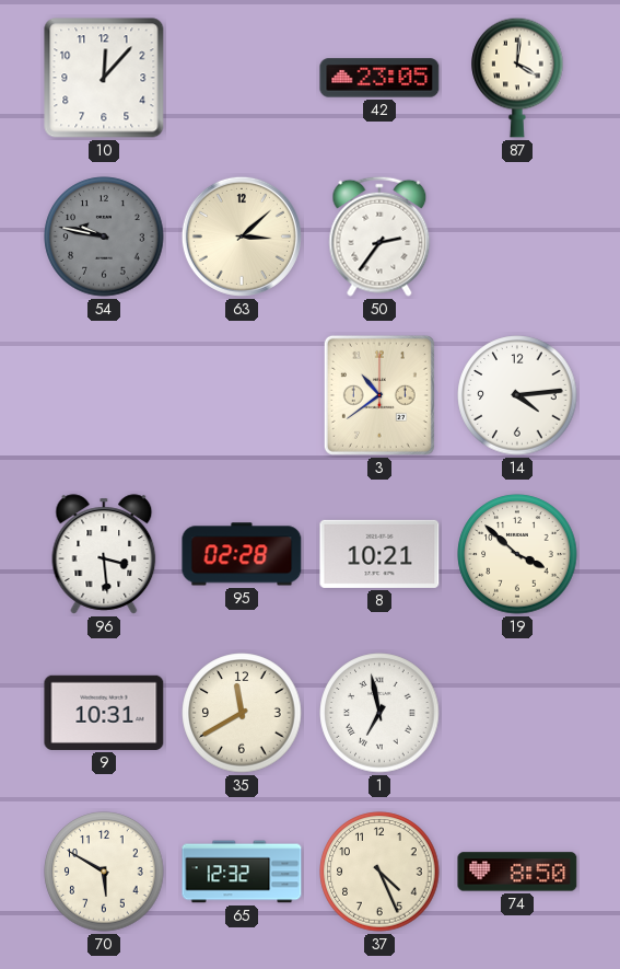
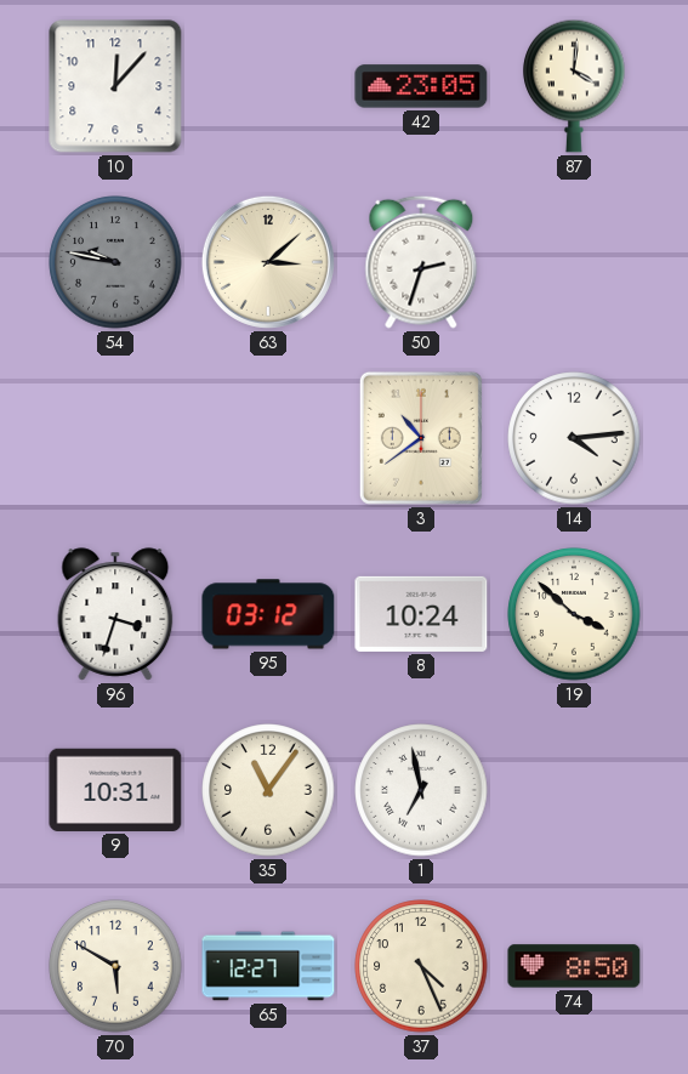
50: 2:36 -> 2:33
96: 3:29 -> 3:33
95: 02:28 -> 03:12
8: 10:21 -> 10:24
35: 11:40 -> 11:06
65: 12:32 -> 12:27
